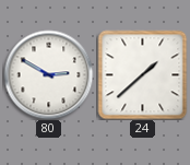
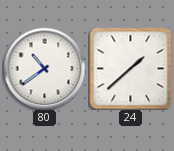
80: 2:50 -> 10:39
